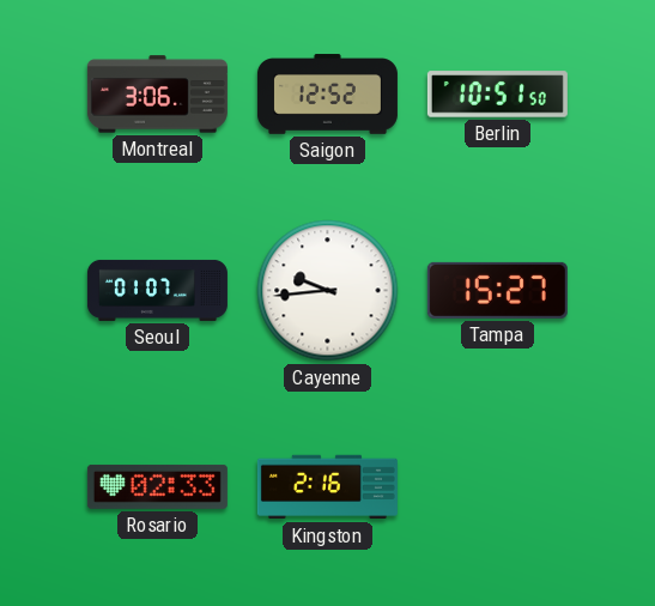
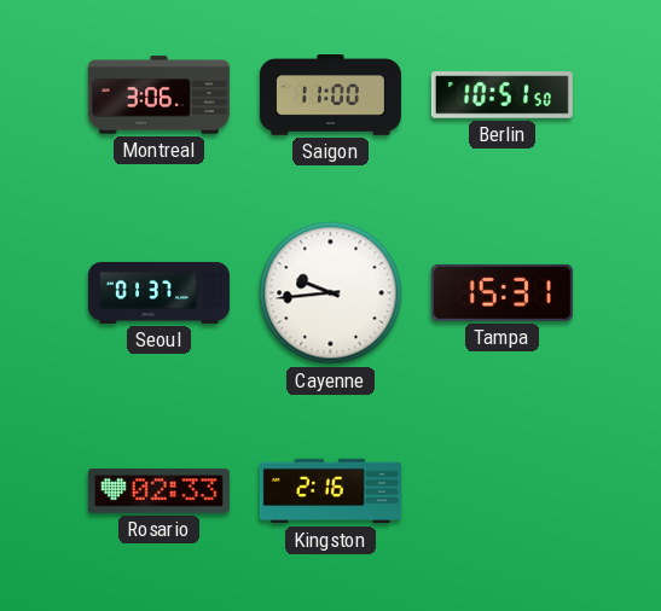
Saigon: 12:52 -> 11:00
Seoul: 01:07 -> 01:37
Tampa: 15:27 -> 15:31
